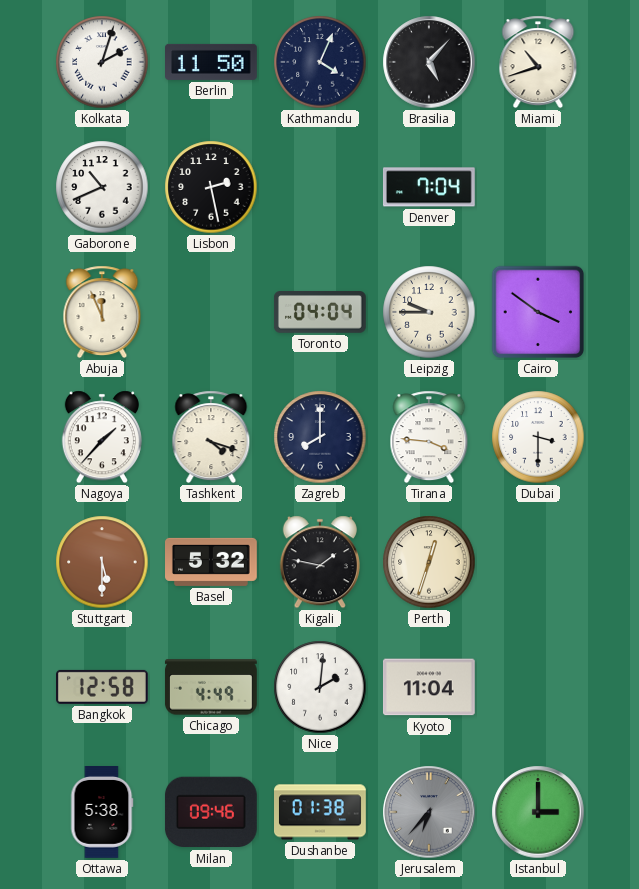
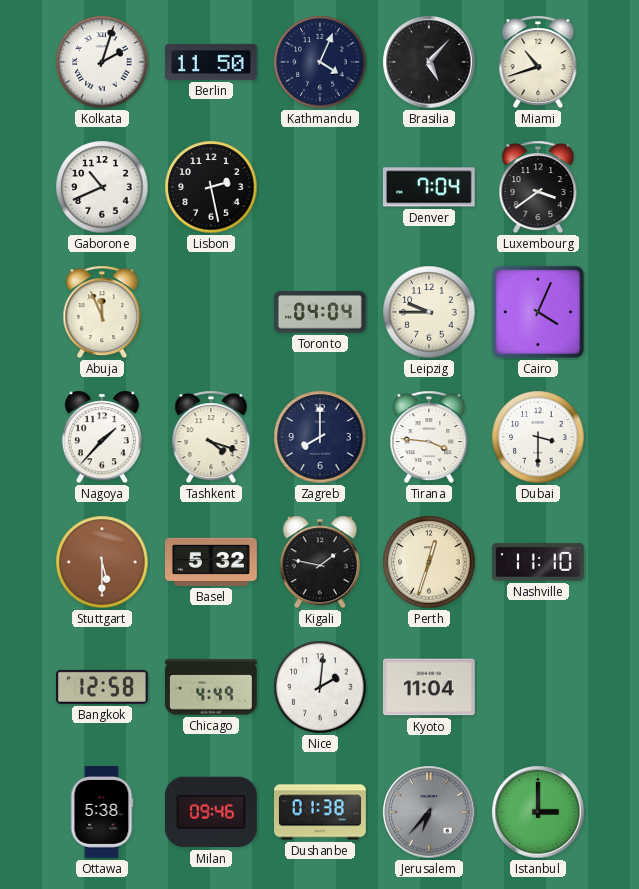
Luxembourg: none -> 3:39
Cairo: 3:51 -> 4:04
Nashville: none -> 11:10
